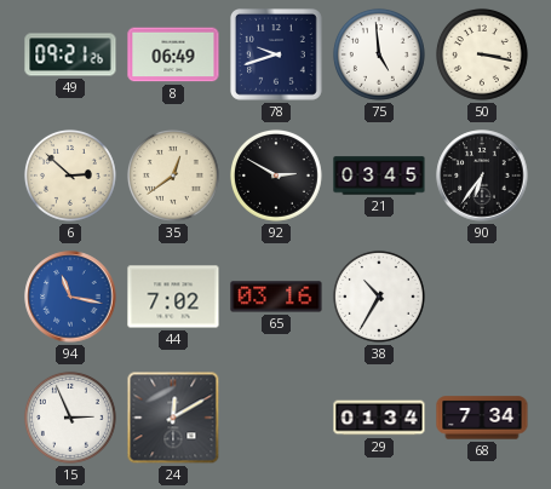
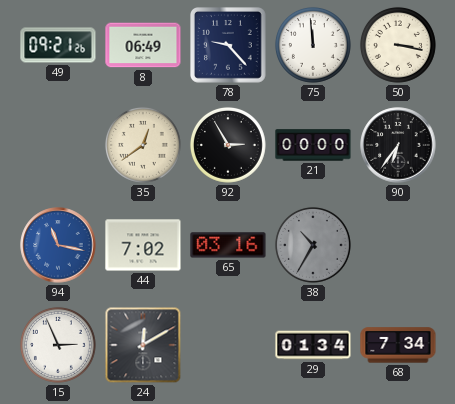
78: 9:42 -> 9:23
75: 4:59 -> 11:59
6: 2:52 -> none
92: 2:50 -> 2:55
21: 03:45 -> 00:00
38 dial: white -> grey
